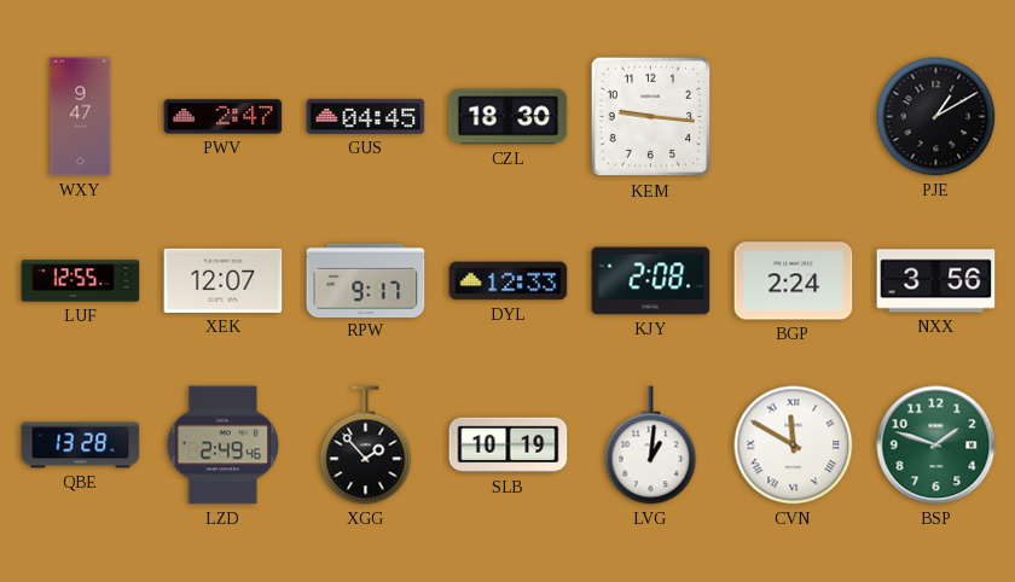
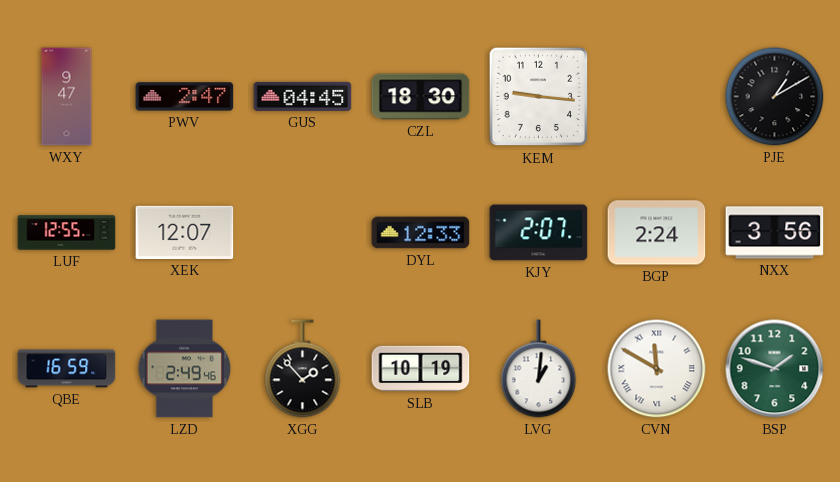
RPW: 9:17 -> none
KJY: 2:08 -> 2:07
QBE: 13:28 -> 16:59
